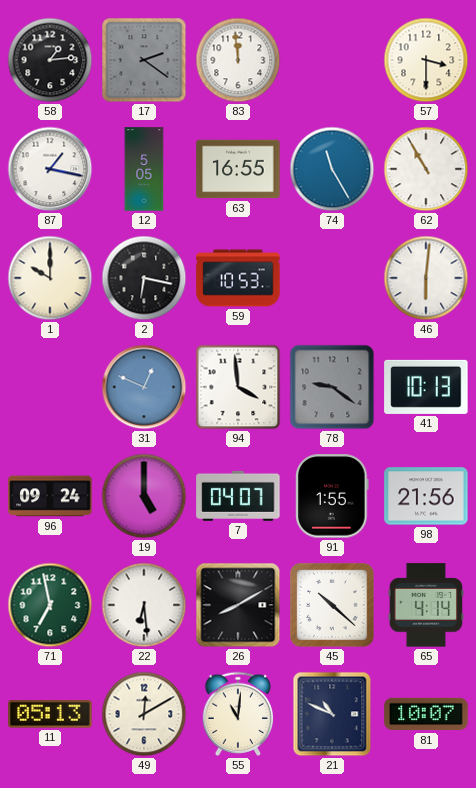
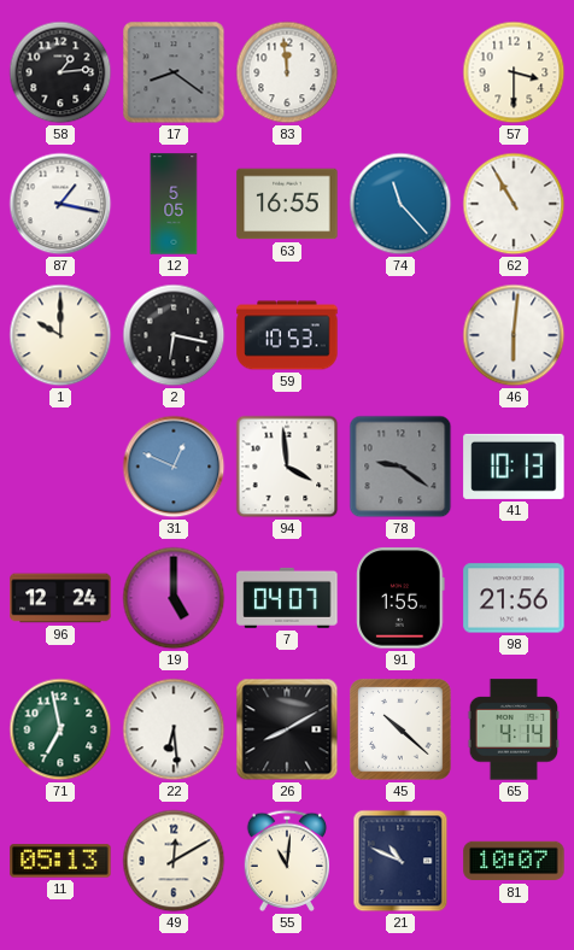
17: 2:21 -> 8:21
74: 11:25 -> 11:23
96: 09:24 -> 12:24
